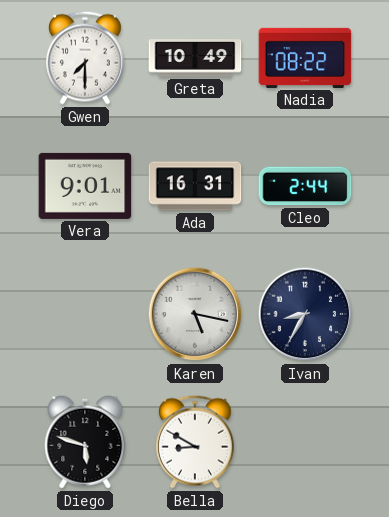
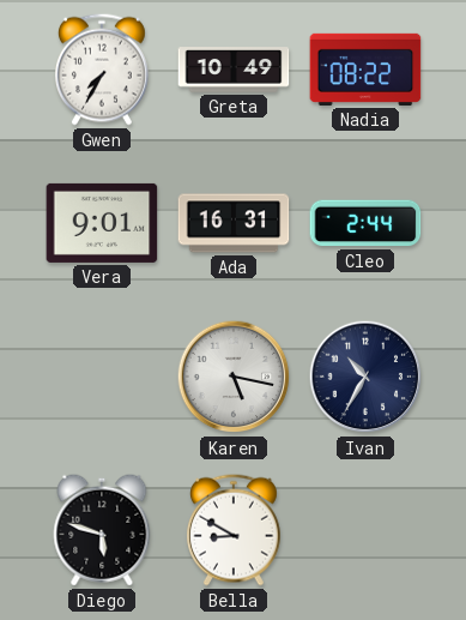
Gwen: 7:30 -> 7:35
Ivan: 8:35 -> 10:35
